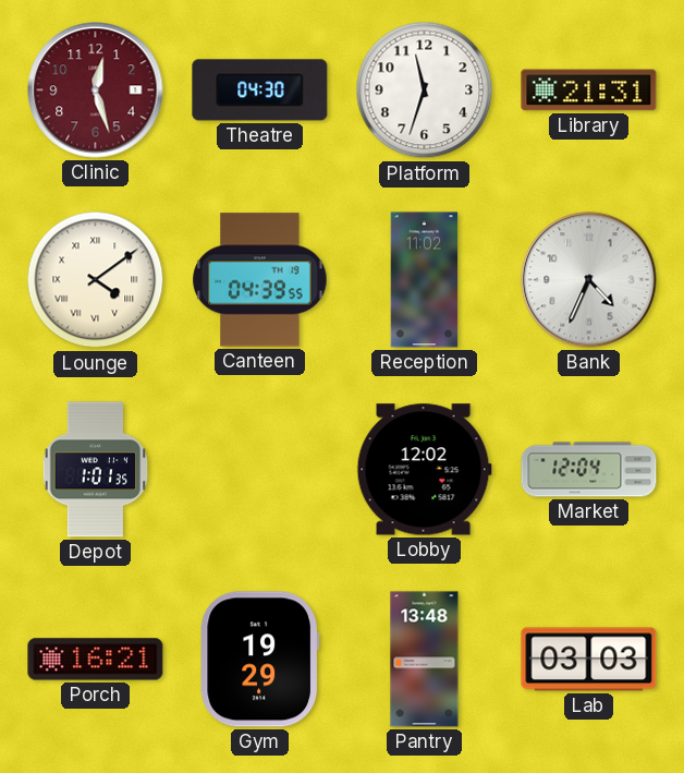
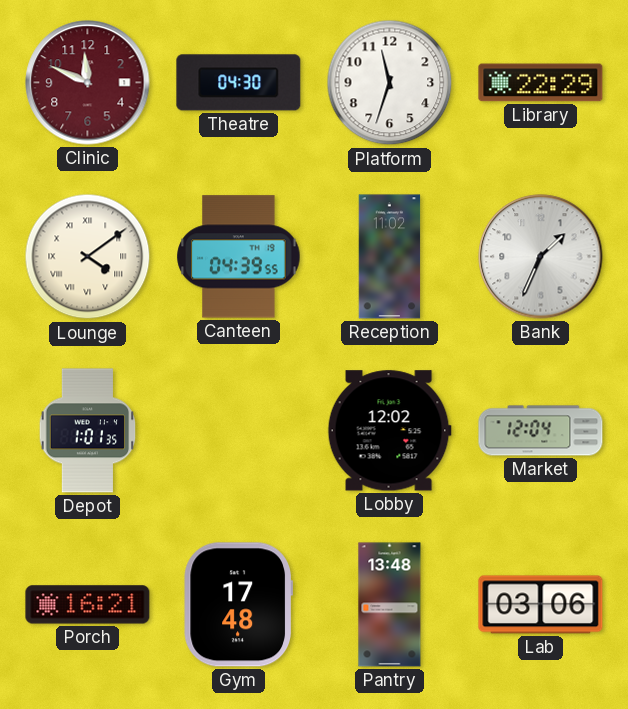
Clinic: 12:27 -> 11:49
Library: 21:31 -> 22:29
Bank: 4:34 -> 1:34
Gym: 19:29 -> 17:48
Lab: 03:03 -> 03:06
